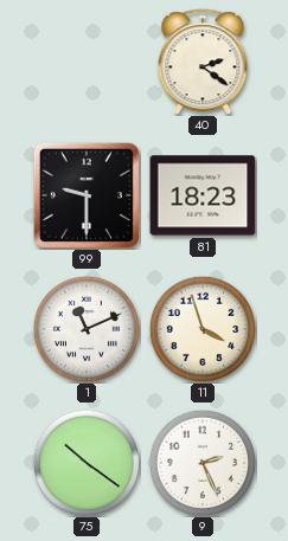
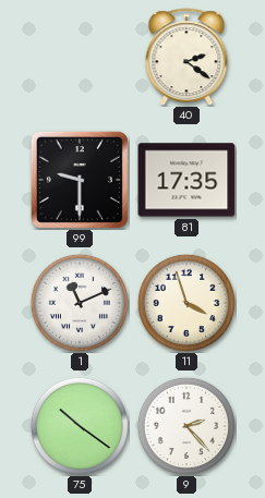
81: 18:23 -> 17:35
9: 2:26 -> 2:23
